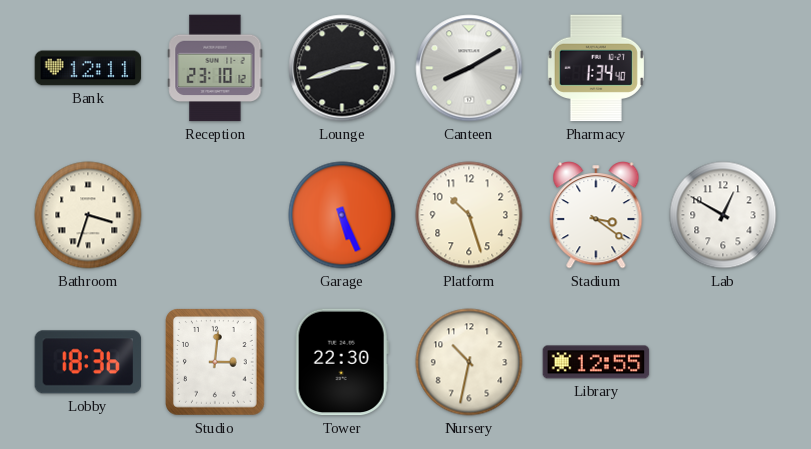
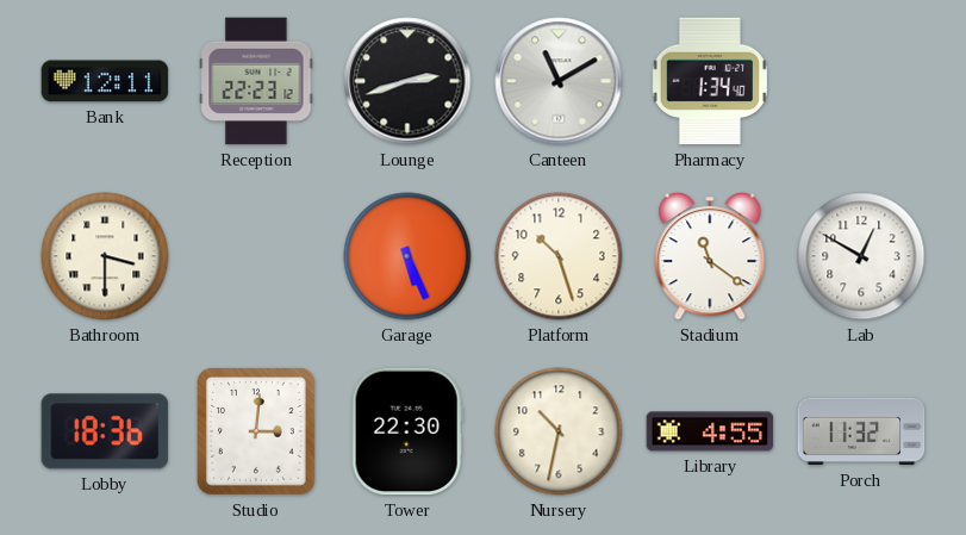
Reception: 23:10 -> 22:23
Canteen: 8:10 -> 11:10
Bathroom: 3:33 -> 3:30
Stadium: 3:21 -> 11:21
Library: 12:55 -> 4:55
Porch: none -> 11:32
